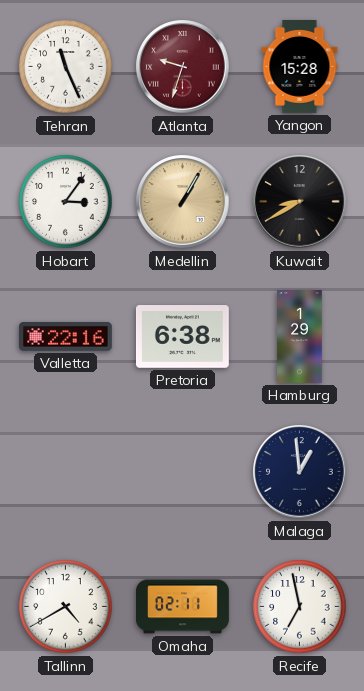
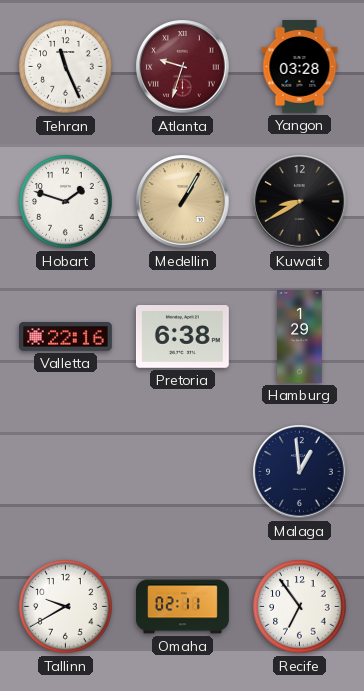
Yangon: 15:28 -> 03:28
Hobart: 3:06 -> 1:48
Tallinn: 4:40 -> 9:40
Recife: 6:58 -> 6:54
